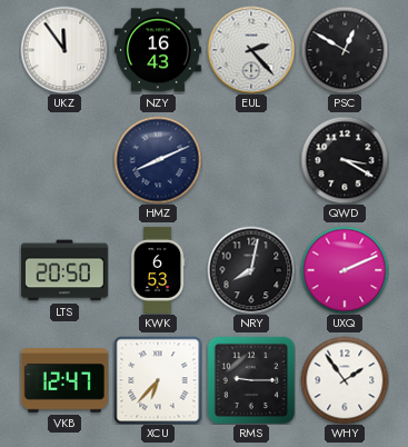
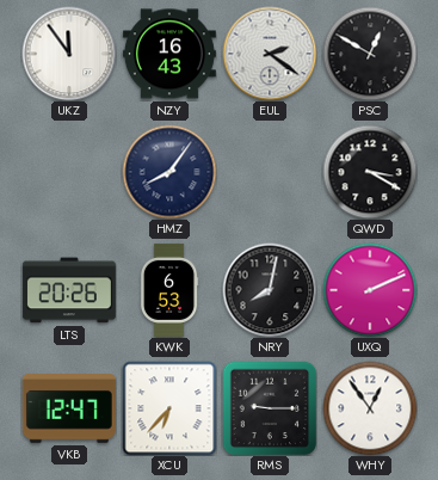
EUL: 2:23 -> 2:21
HMZ: 8:11 -> 8:06
LTS: 20:50 -> 20:26
WHY: 1:54 -> 12:54
